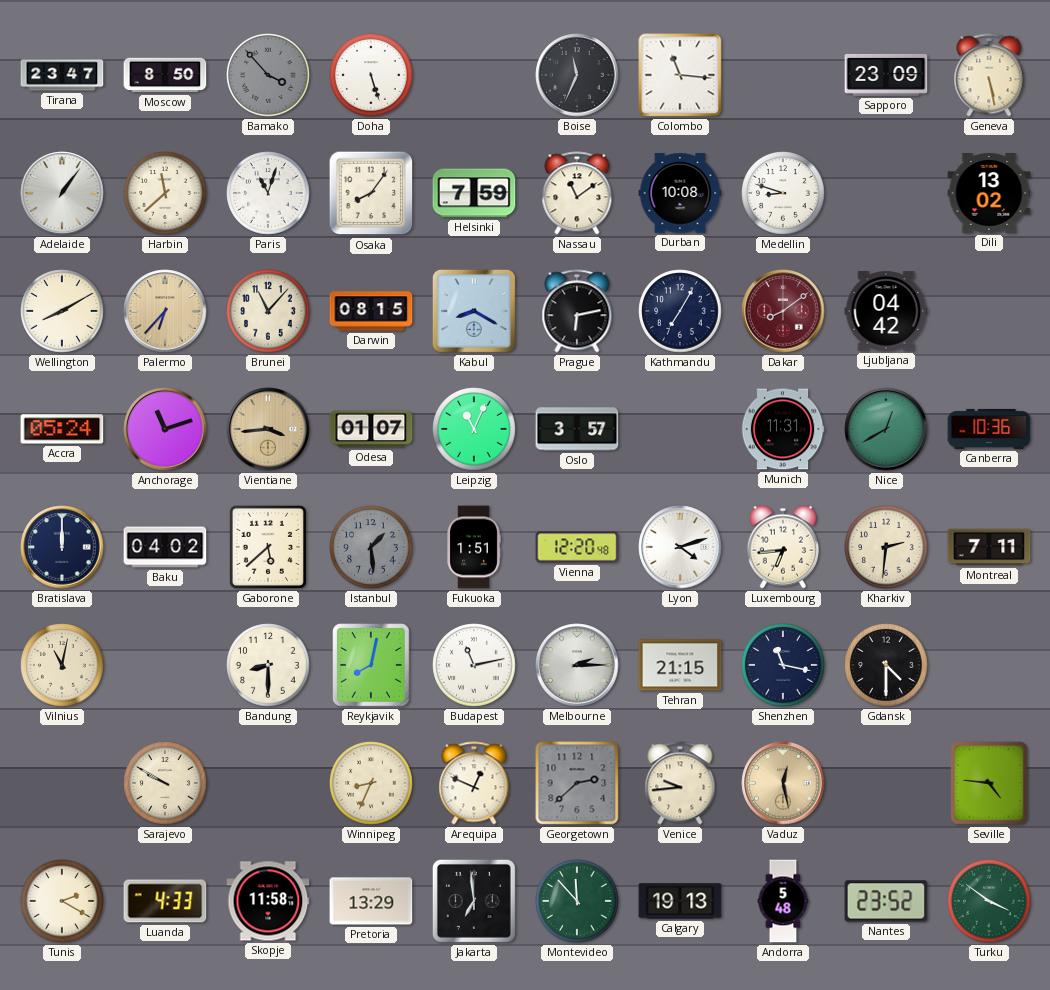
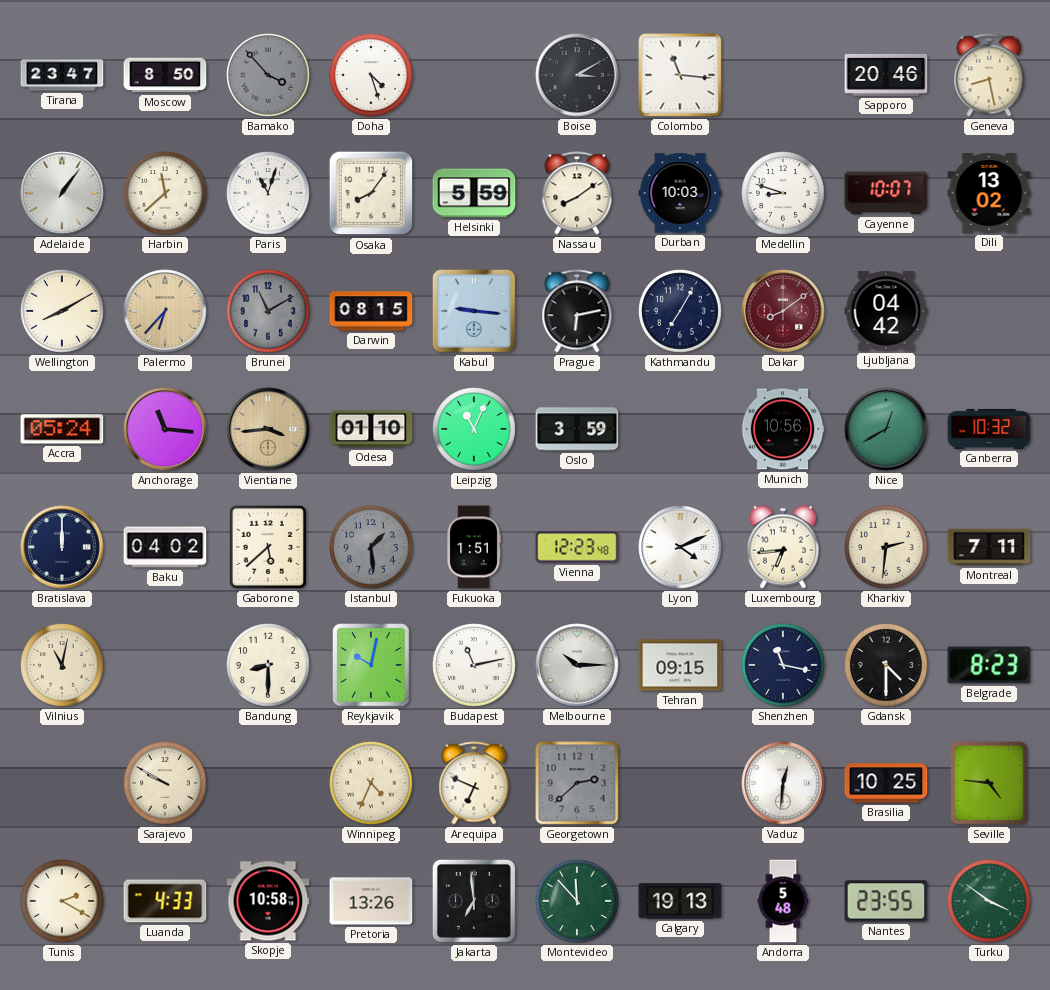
Doha: 5:27 -> 4:27
Boise: 11:34 -> 3:10
Sapporo: 23:09 -> 20:46
Geneva: 5:28 -> 8:28
Helsinki: 7:59 -> 5:59
Nassau: 11:09 -> 8:09
Durban: 10:08 -> 10:03
Cayenne: none -> 10:07
Brunei: 11:07 -> 11:10
Brunei dial: cream -> grey
Kabul: 8:20 -> 9:16
Anchorage: 11:12 -> 11:16
Odesa: 01:07 -> 01:10
Oslo: 3:57 -> 3:59
Munich: 11:31 -> 10:56
Canberra: 10:36 -> 10:32
Vienna: 12:20 -> 12:23
Lyon: 4:12 -> 4:11
Reykjavik: 8:02 -> 10:02
Melbourne: 2:15 -> 10:15
Tehran: 21:15 -> 09:15
Belgrade: none -> 8:23
Winnipeg: 8:34 -> 4:34
Arequipa: 12:49 -> 6:49
Venice: 9:44 -> none
Vaduz: 12:28 -> 12:31
Vaduz dial: champagne -> white
Brasilia: none -> 10:25
Skopje: 11:58 -> 10:58
Pretoria: 13:29 -> 13:26
Nantes: 23:52 -> 23:55
